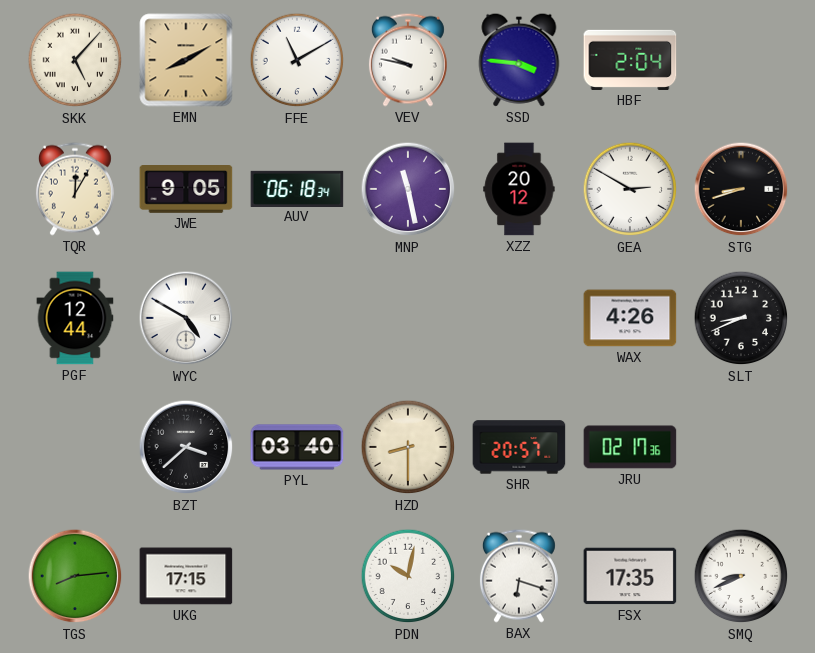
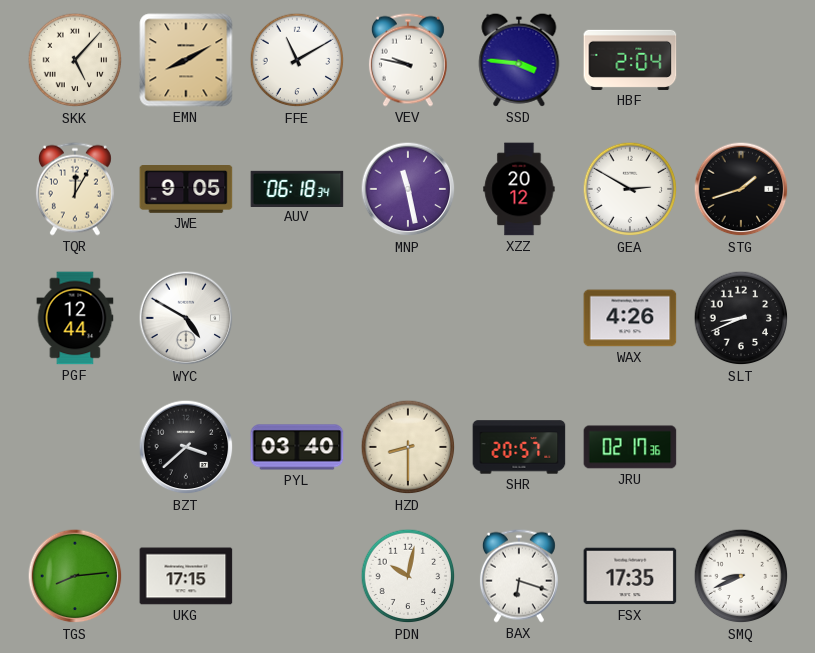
STG: 8:42 -> 1:42
